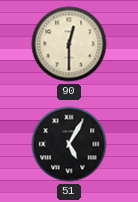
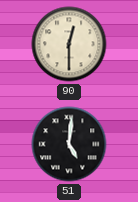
51: 5:05 -> 5:01
